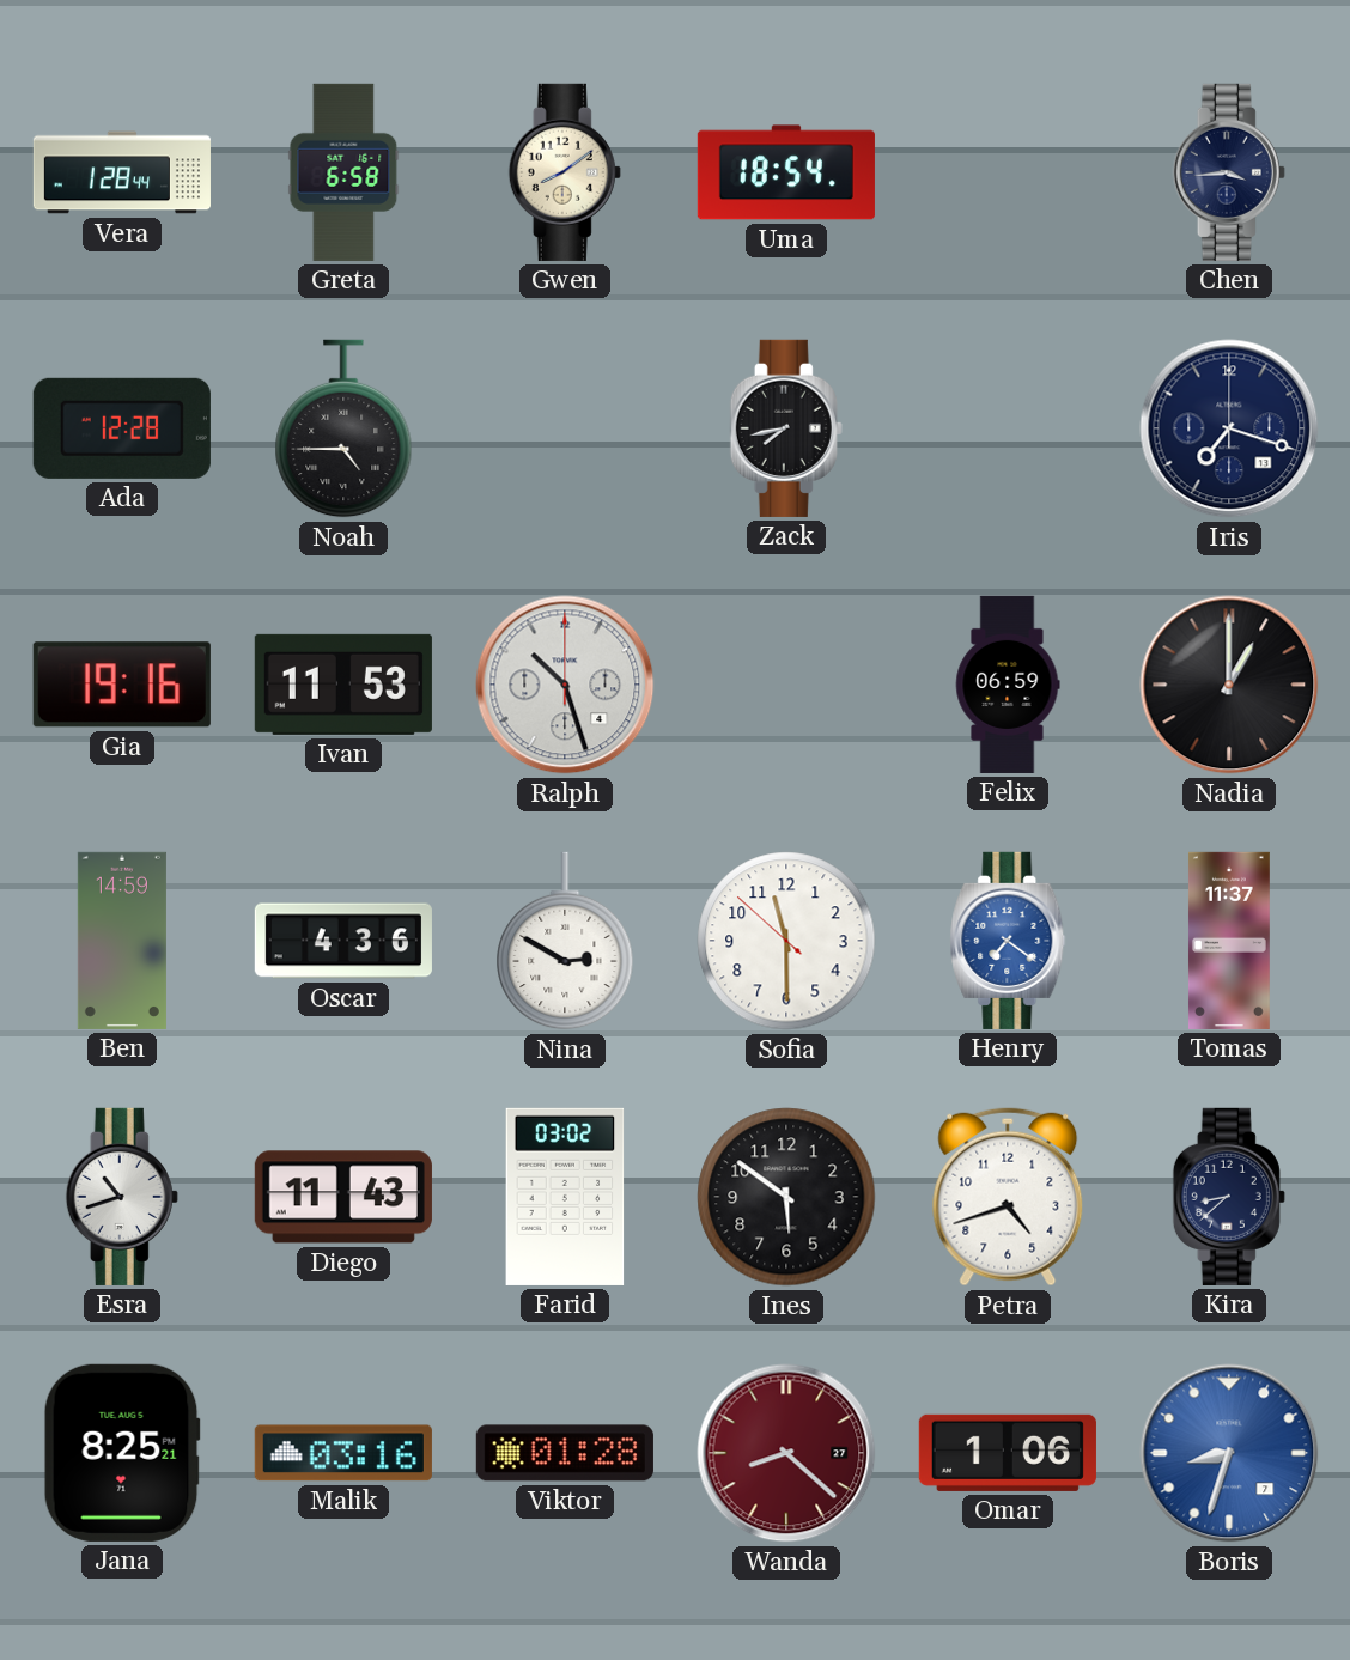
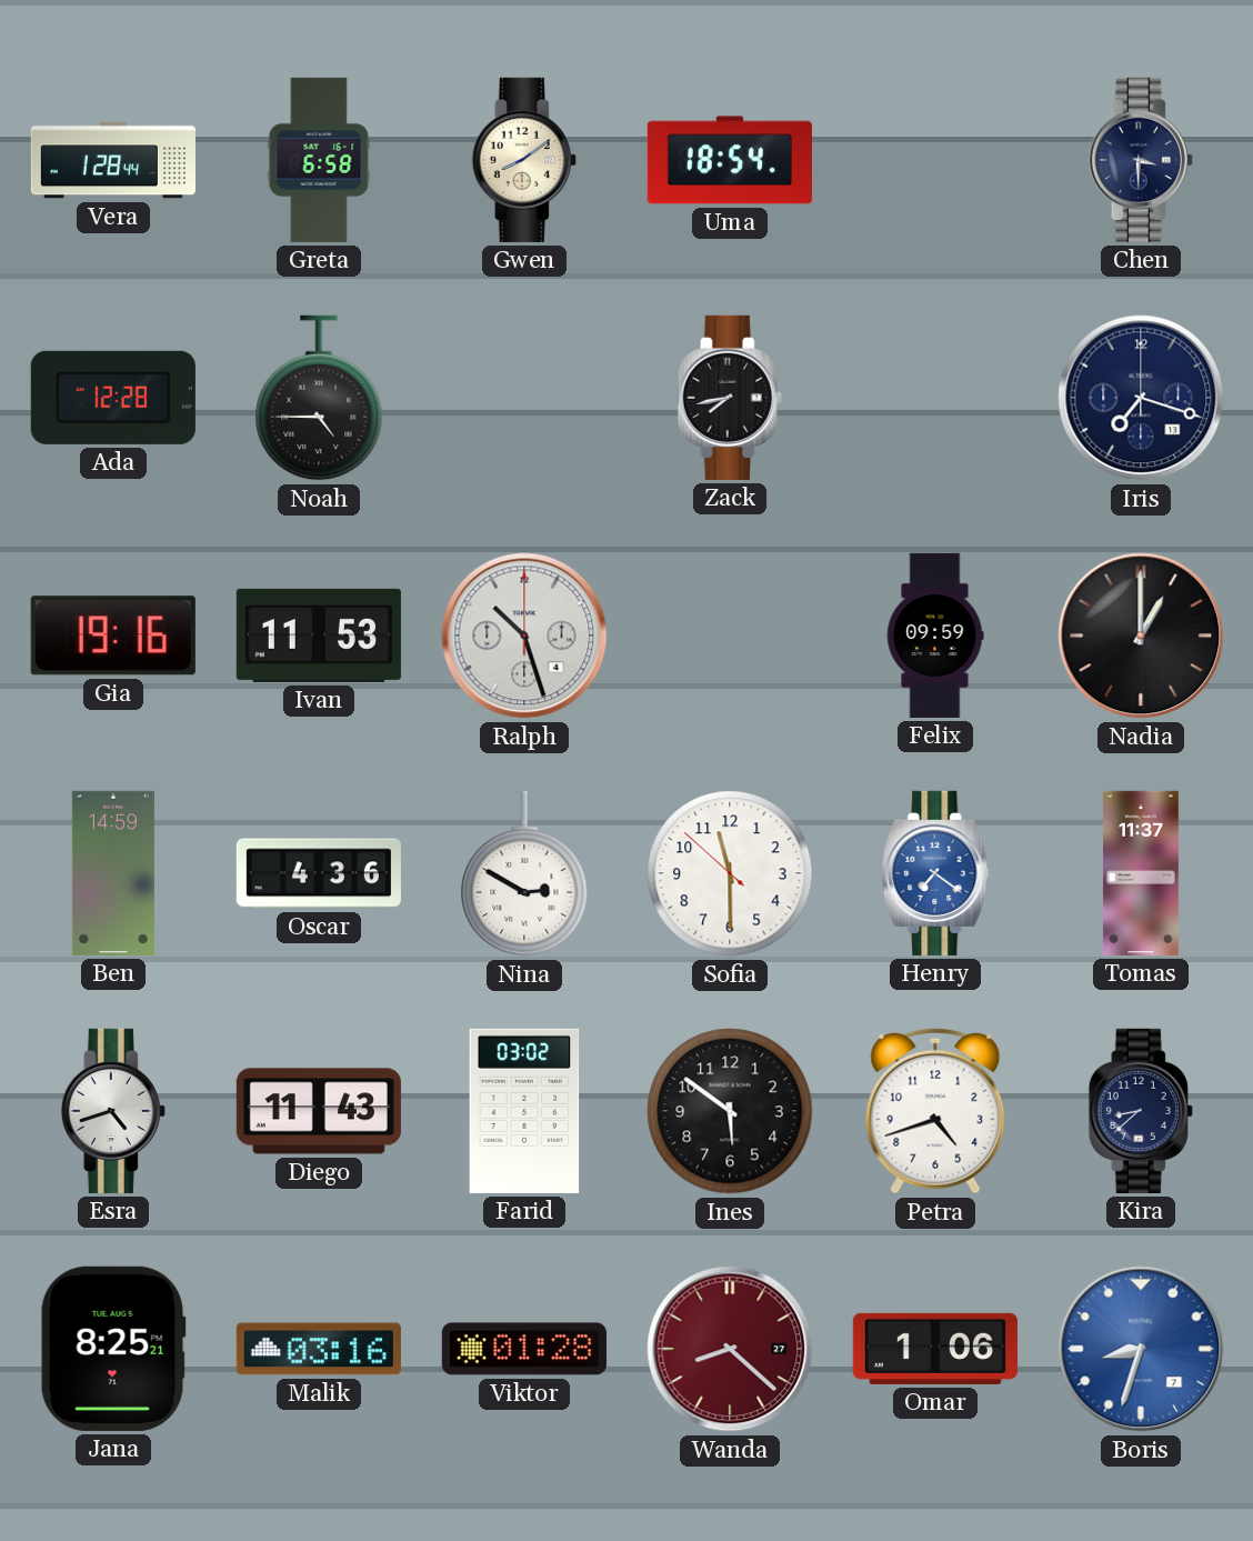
Chen: 3:44 -> 3:30
Felix: 06:59 -> 09:59
Esra: 10:42 -> 4:42
